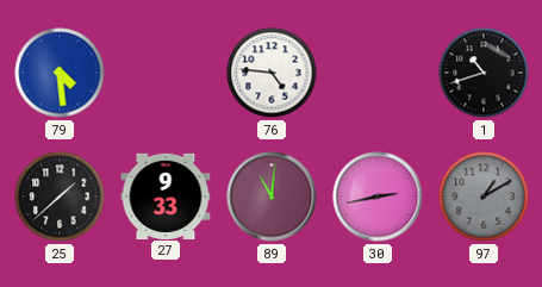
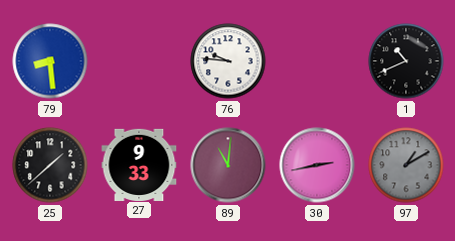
79: 4:29 -> 8:29
76: 4:46 -> 9:46
1: 10:42 -> 10:41
